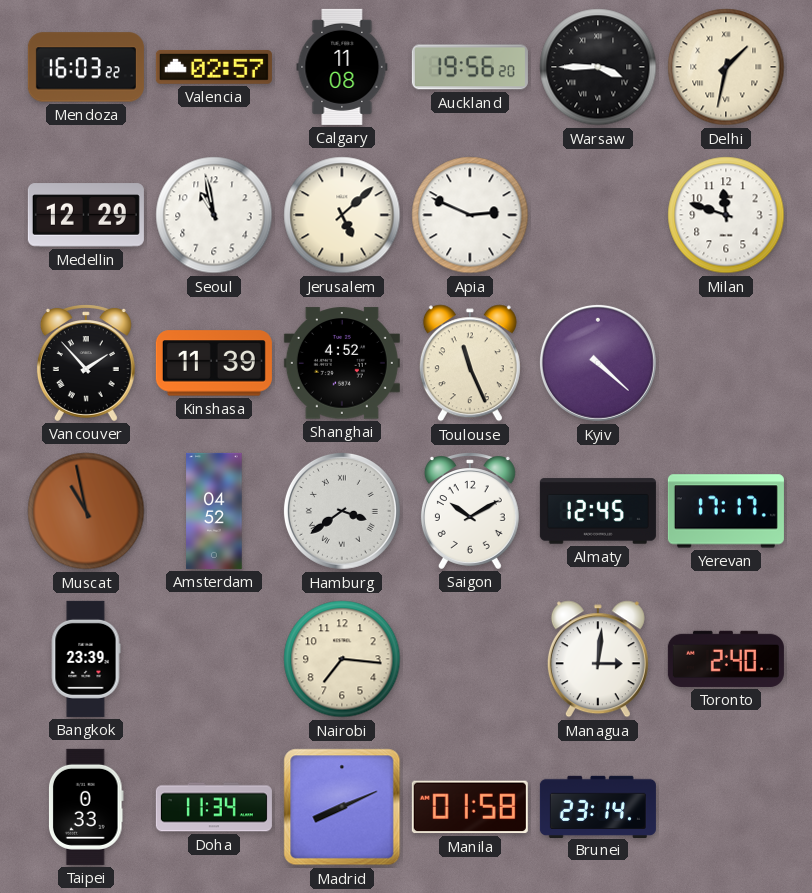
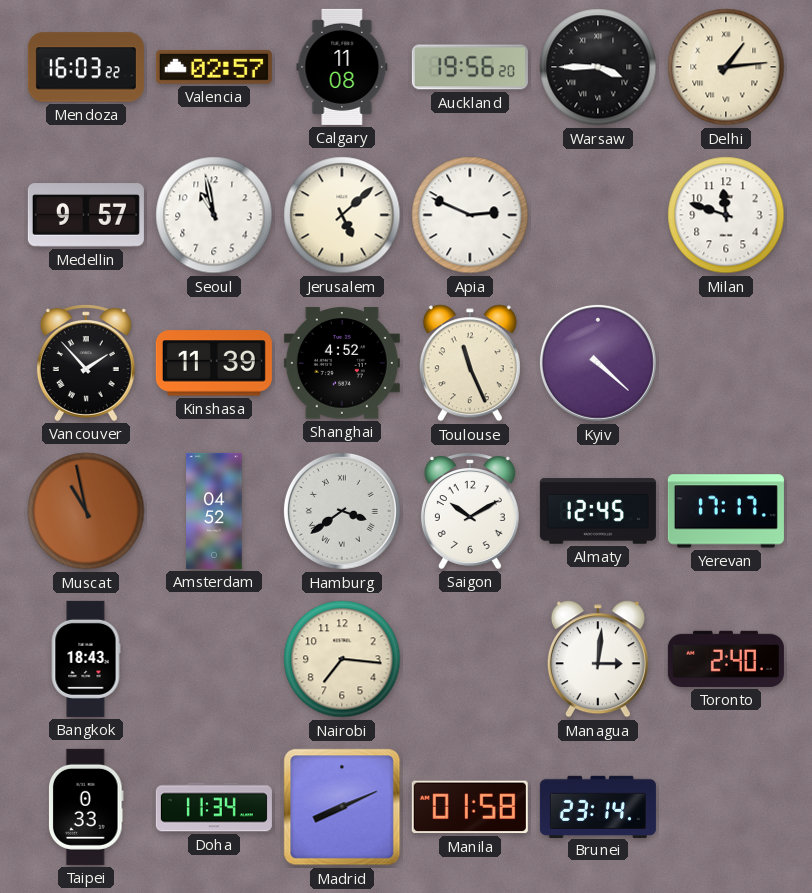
Delhi: 1:32 -> 1:14
Medellin: 12:29 -> 9:57
Bangkok: 23:39 -> 18:43
